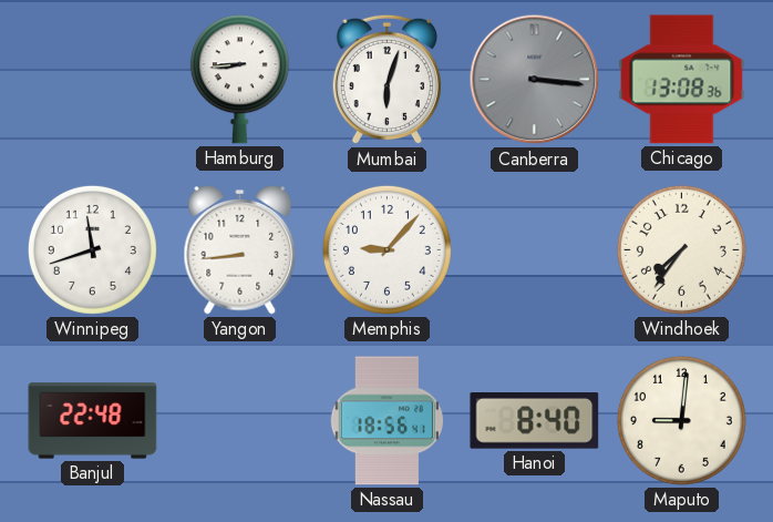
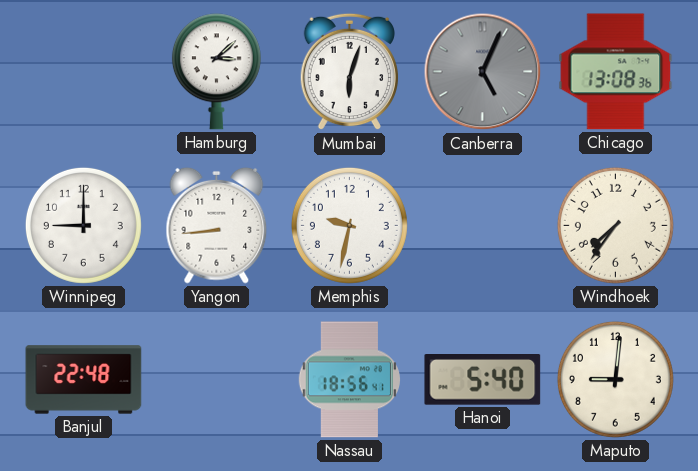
Hamburg: 8:44 -> 3:08
Canberra: 3:16 -> 5:04
Winnipeg: 11:42 -> 9:00
Memphis: 9:07 -> 9:32
Hanoi: 8:40 -> 5:40
